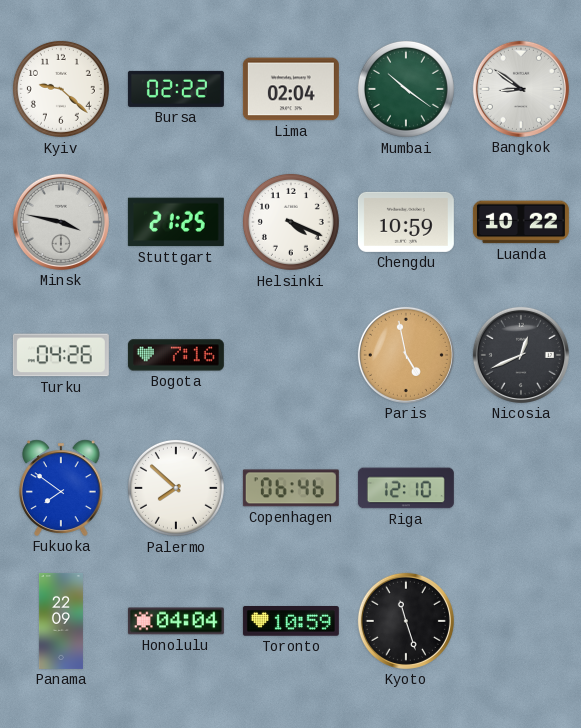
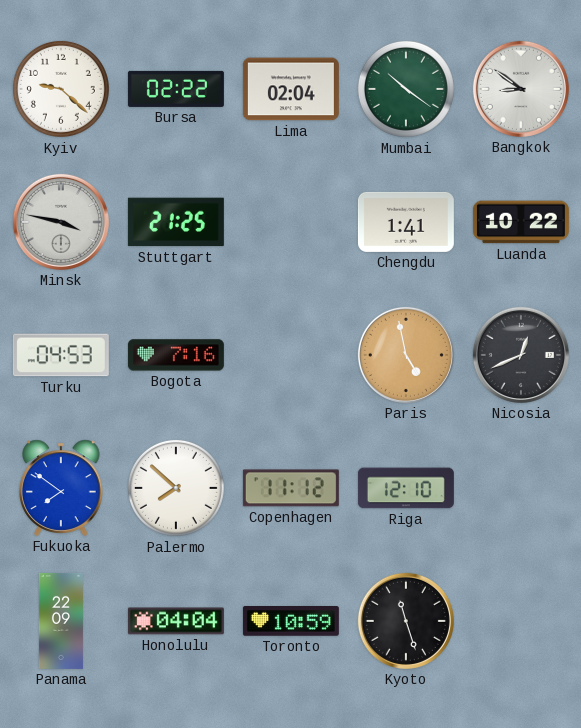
Helsinki: 4:19 -> none
Chengdu: 10:59 -> 1:41
Turku: 04:26 -> 04:53
Copenhagen: 06:46 -> 11:12
